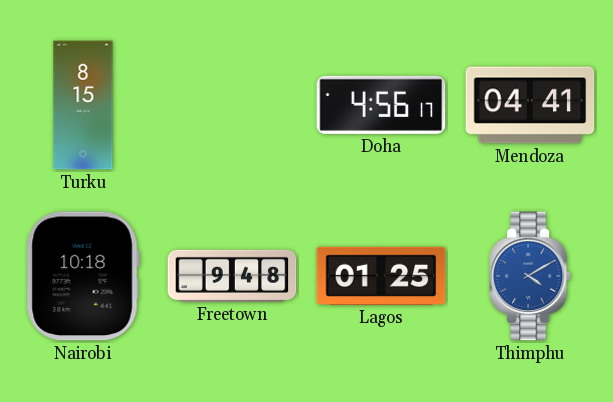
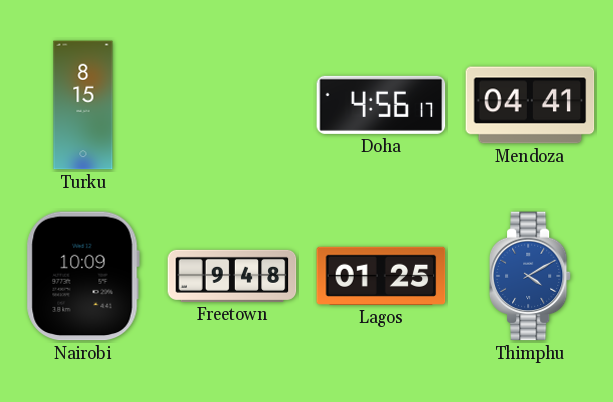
Nairobi: 10:18 -> 10:09
